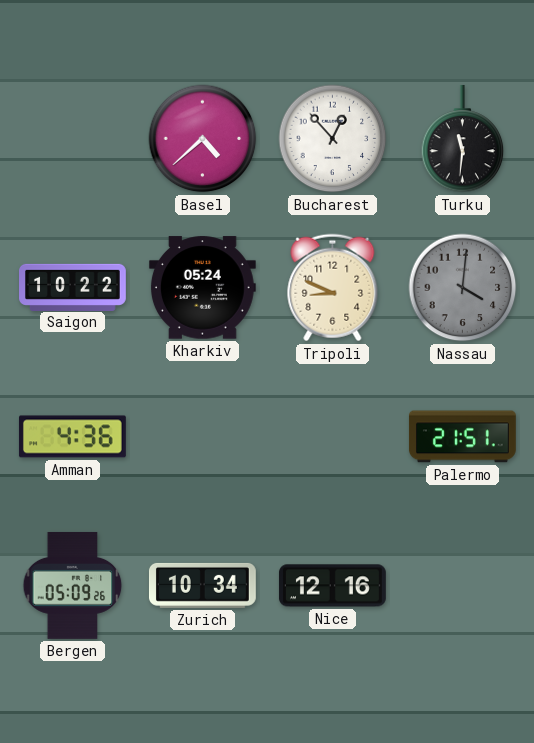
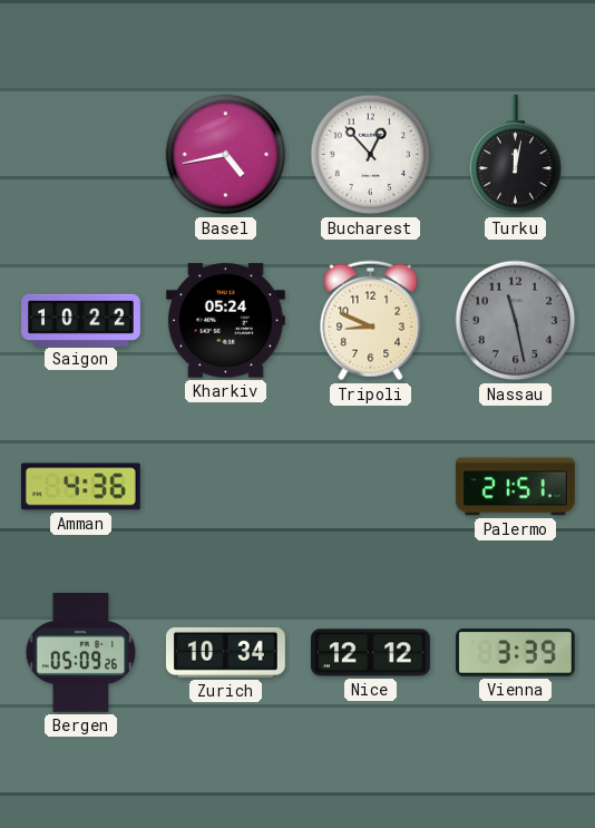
Basel: 4:38 -> 4:43
Turku: 11:31 -> 12:02
Nassau: 4:01 -> 11:28
Nice: 12:16 -> 12:12
Vienna: none -> 3:39
